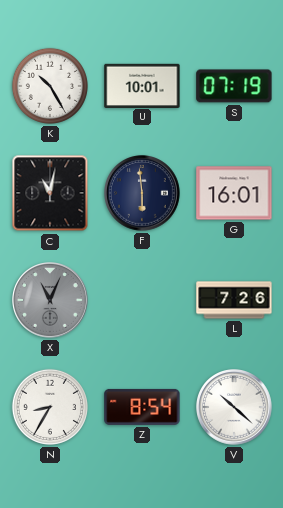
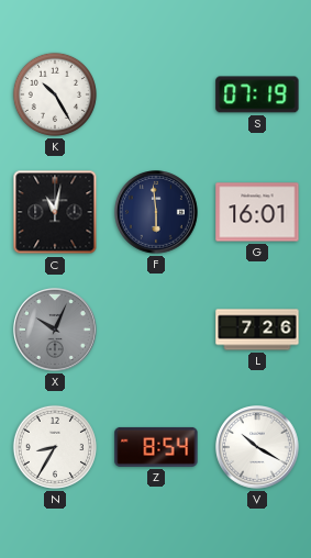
U: 10:01 -> none
X: 11:04 -> 10:04
V: 10:22 -> 10:20
